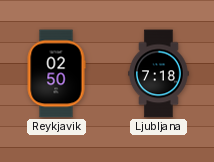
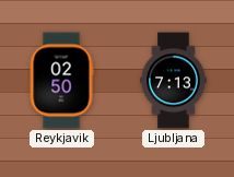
Ljubljana: 7:18 -> 7:13
